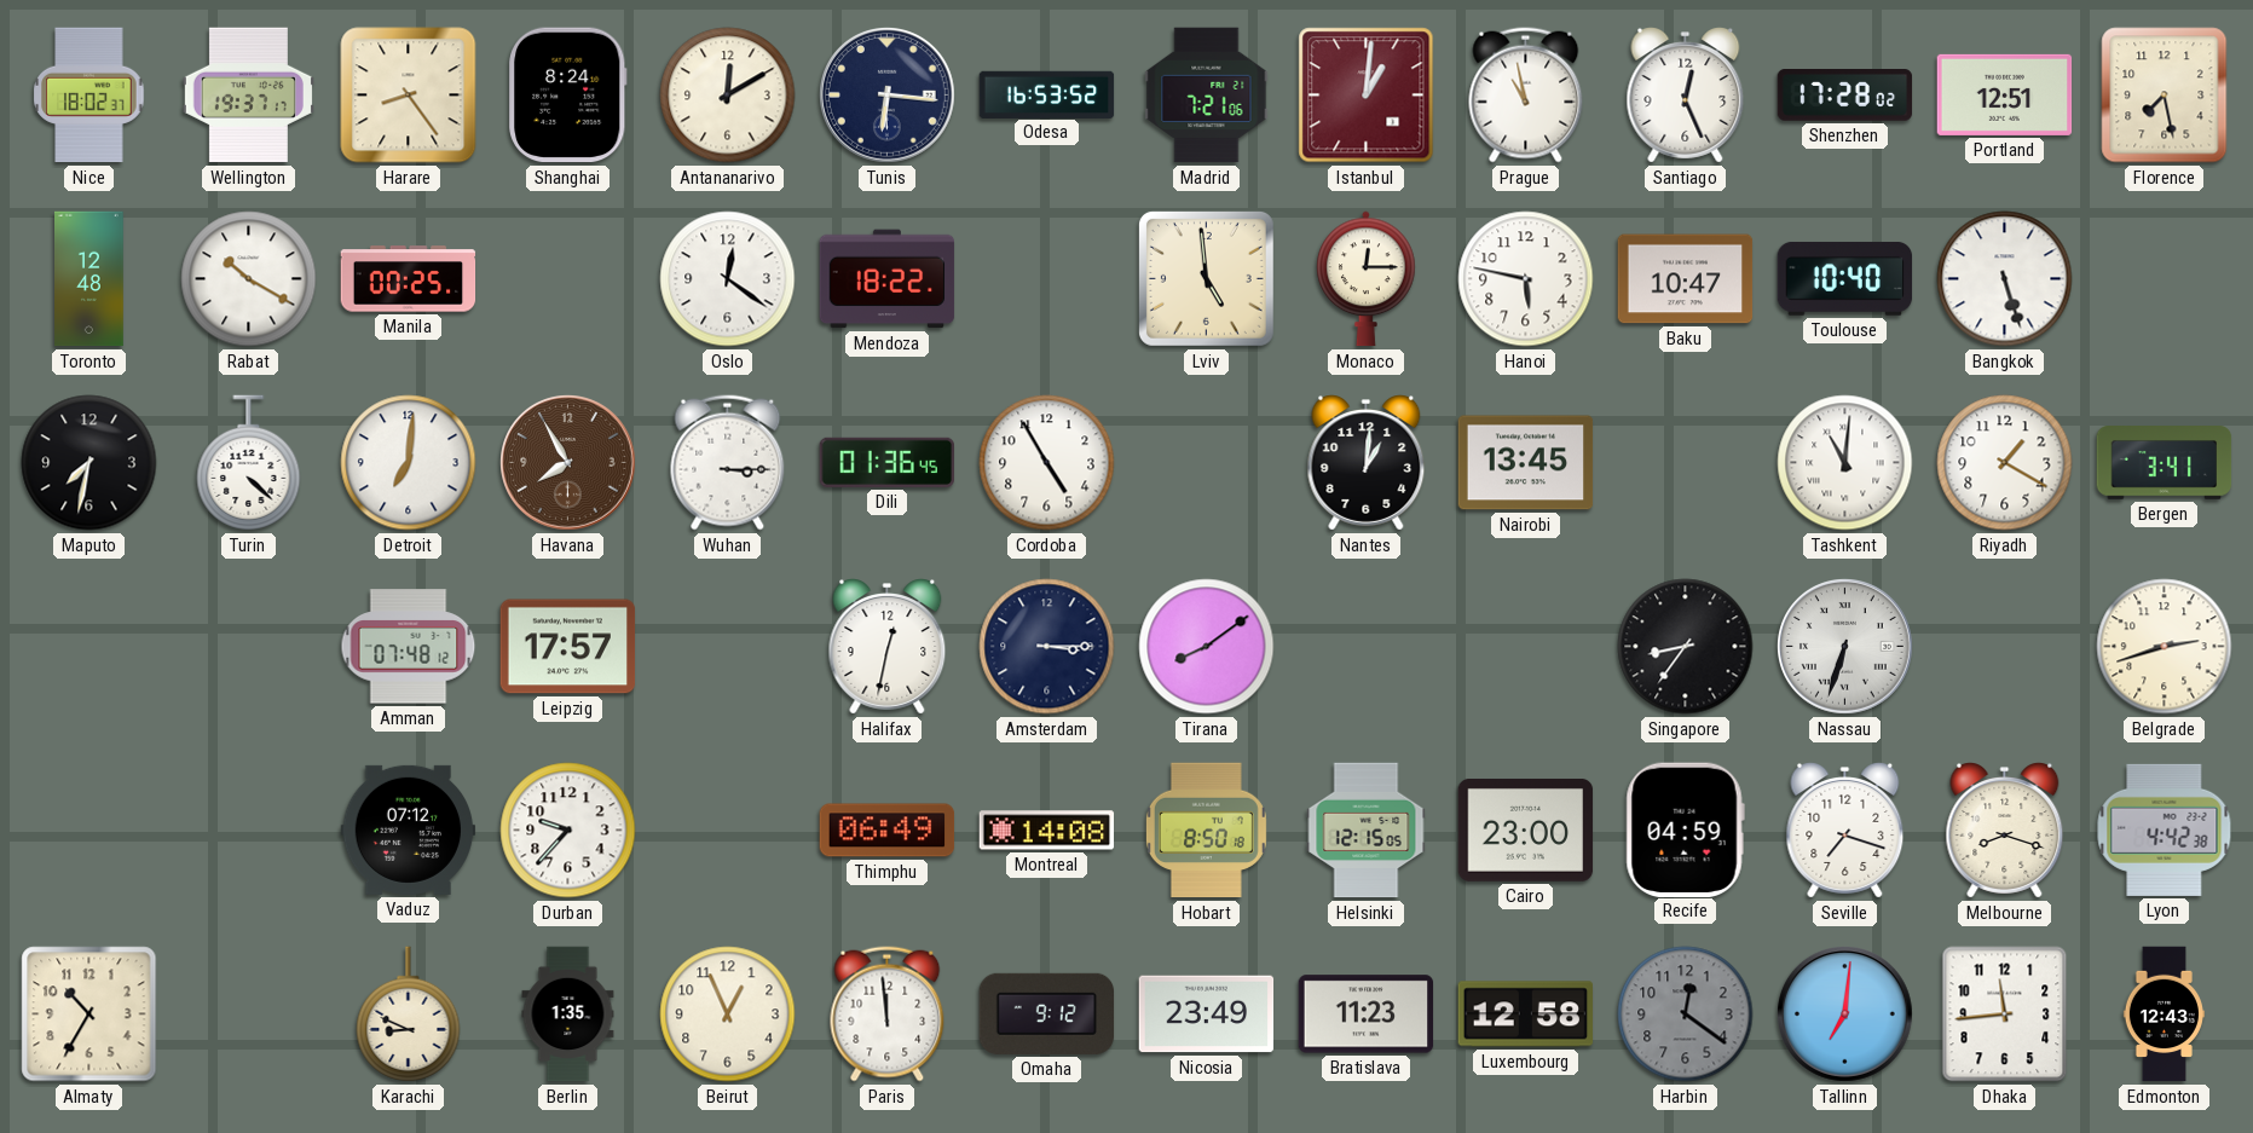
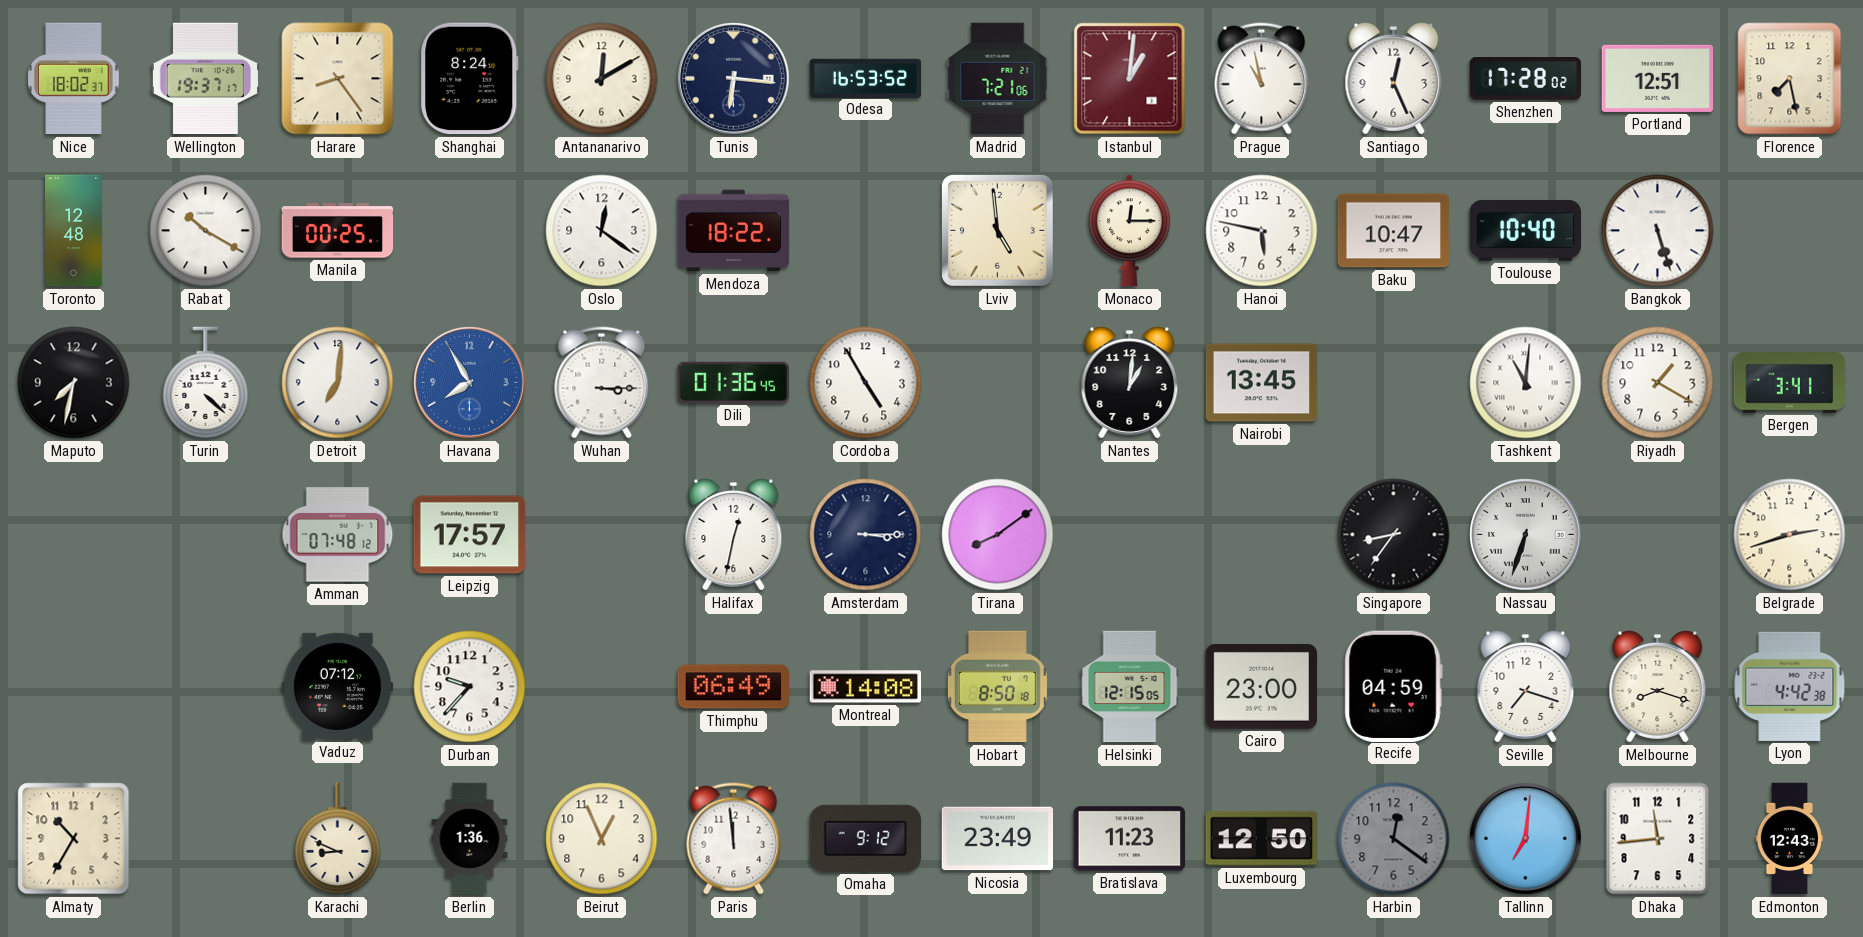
Havana dial: brown -> blue
Berlin: 1:35 -> 1:36
Luxembourg: 12:58 -> 12:50
